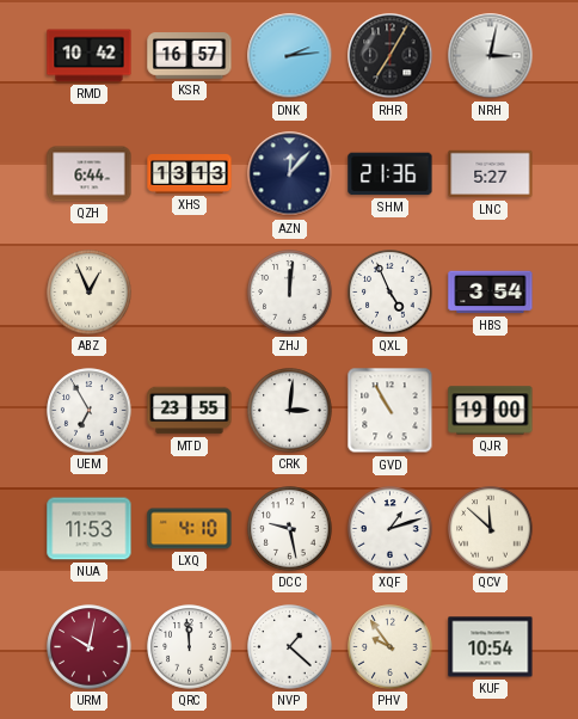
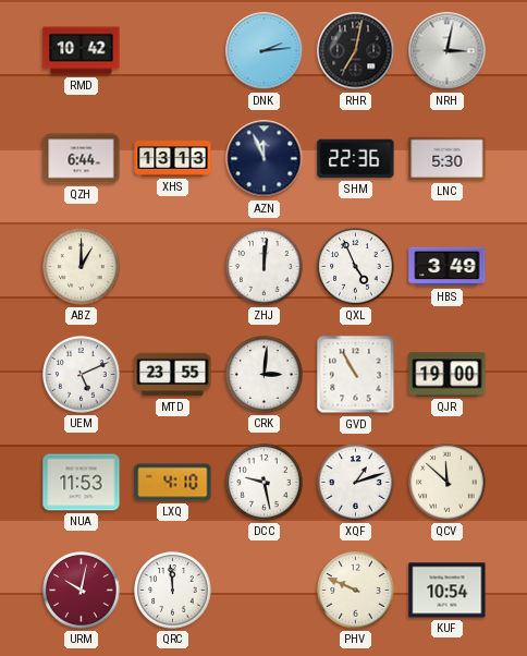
KSR: 16:57 -> none
RHR: 7:05 -> 7:02
AZN: 12:07 -> 11:56
SHM: 21:36 -> 22:36
LNC: 5:27 -> 5:30
ABZ: 12:56 -> 1:00
HBS: 3:54 -> 3:49
UEM: 6:55 -> 5:11
NVP: 1:22 -> none
PHV: 9:54 -> 9:49
